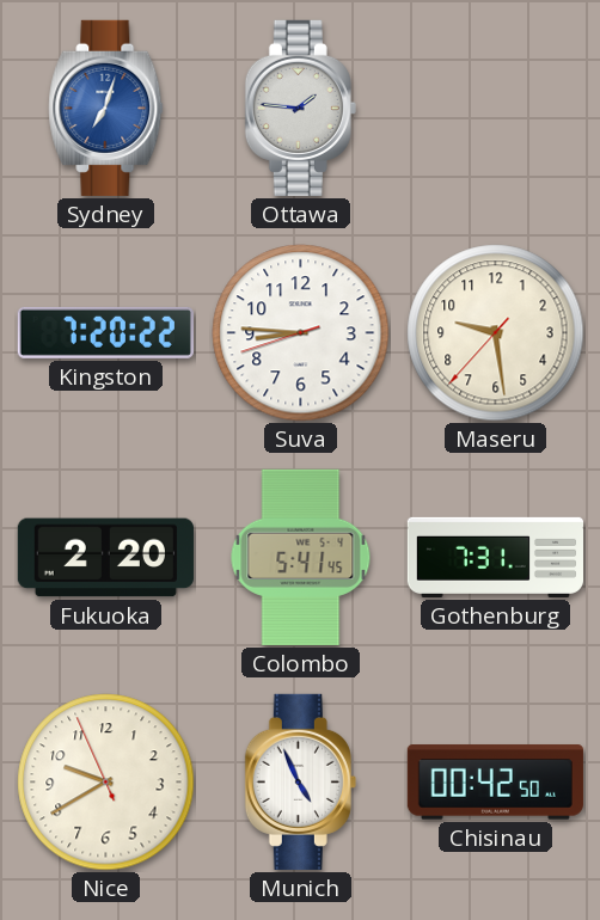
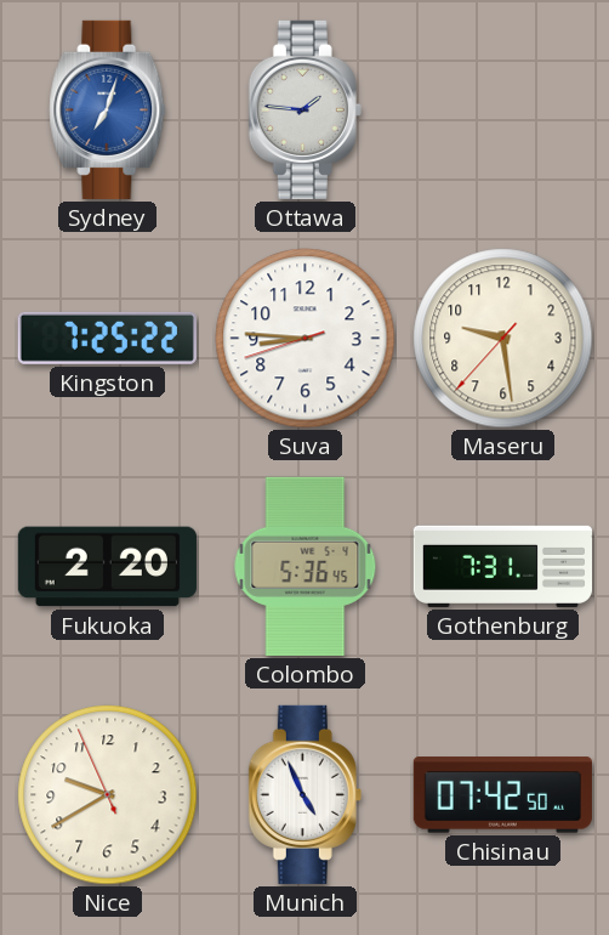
Kingston: 7:20 -> 7:25
Colombo: 5:41 -> 5:36
Chisinau: 00:42 -> 07:42
